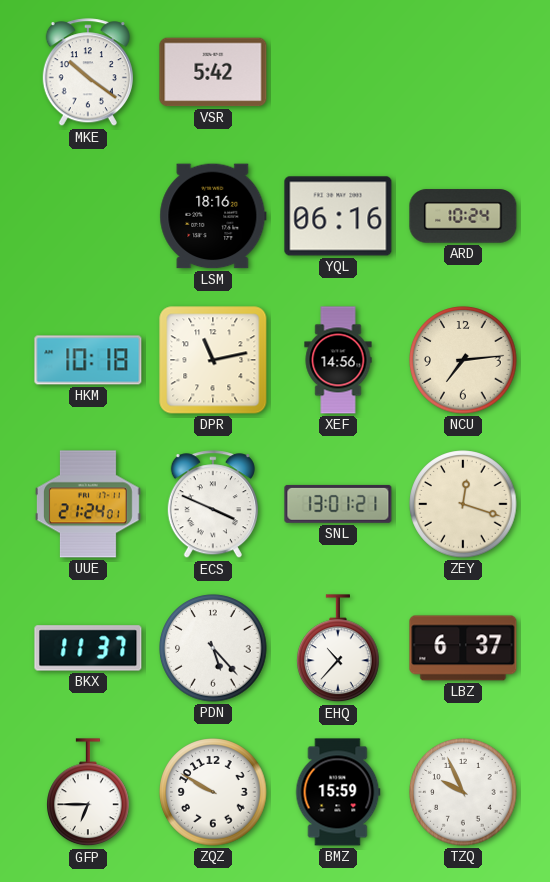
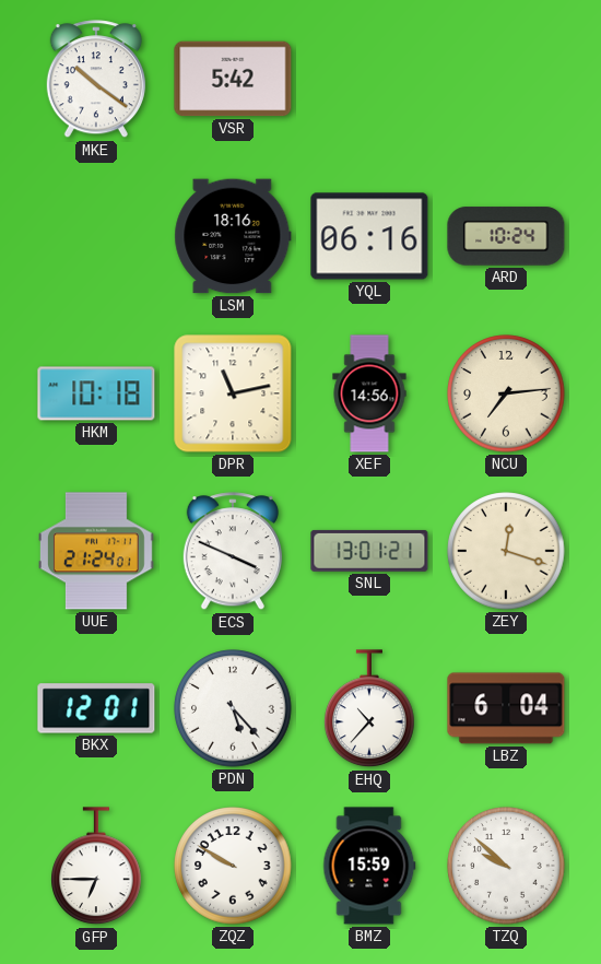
BKX: 11:37 -> 12:01
LBZ: 6:37 -> 6:04
TZQ: 9:56 -> 9:52
